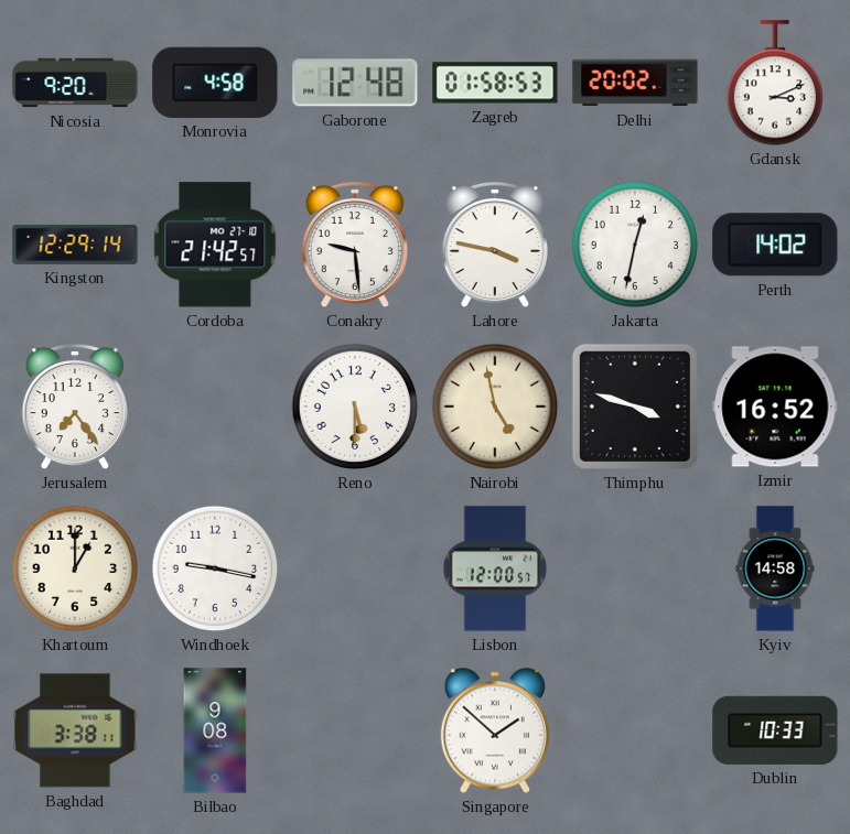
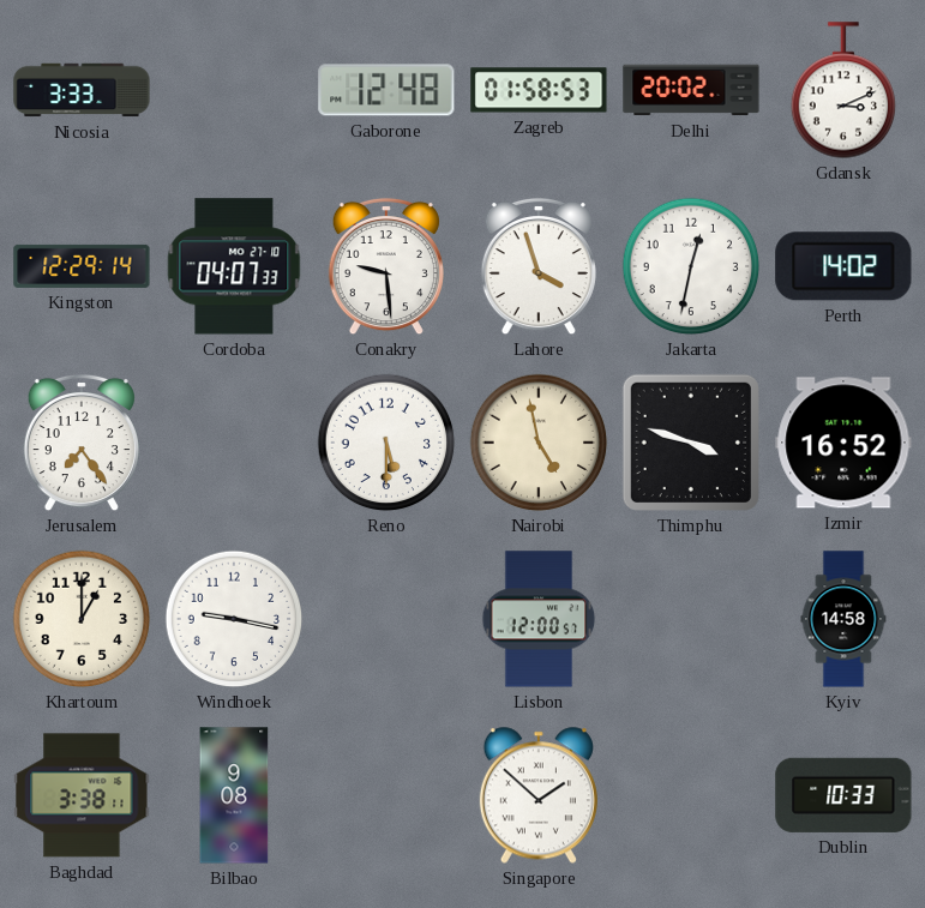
Nicosia: 9:20 -> 3:33
Monrovia: 4:58 -> none
Cordoba: 21:42 -> 04:07
Lahore: 3:47 -> 3:57
